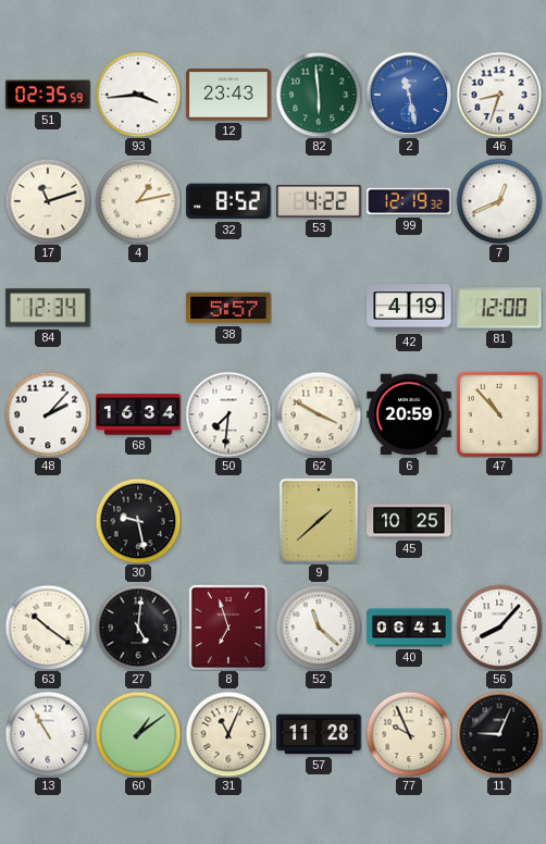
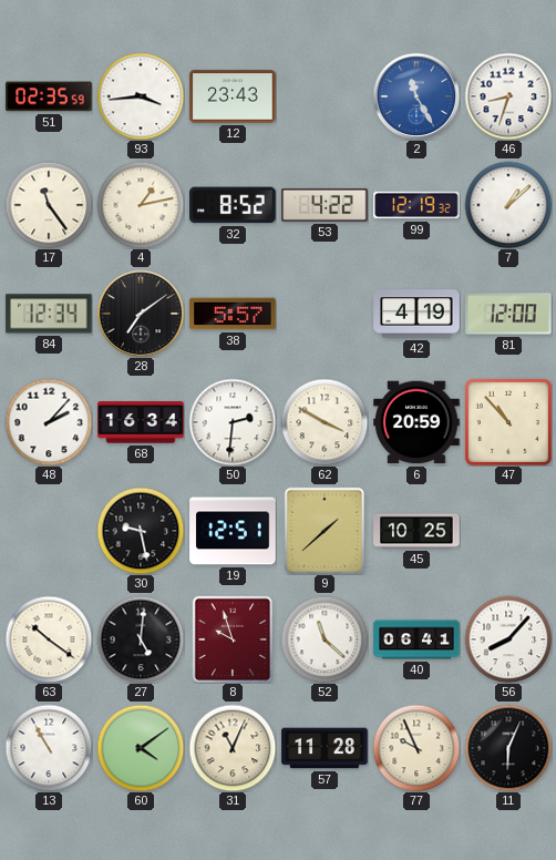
82: 5:59 -> none
2: 11:28 -> 11:25
17: 11:12 -> 11:24
7: 12:41 -> 1:08
28: none -> 7:09
50: 7:31 -> 2:31
19: none -> 12:51
8: 6:57 -> 9:57
60: 1:09 -> 4:09
11: 9:04 -> 6:04
